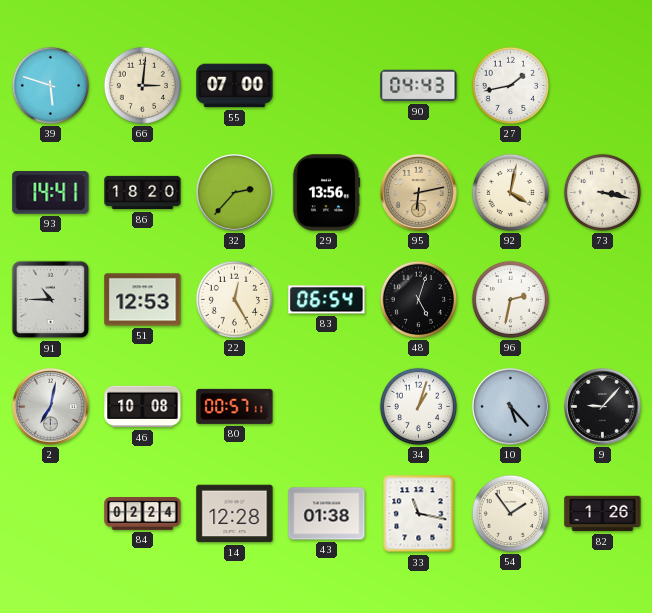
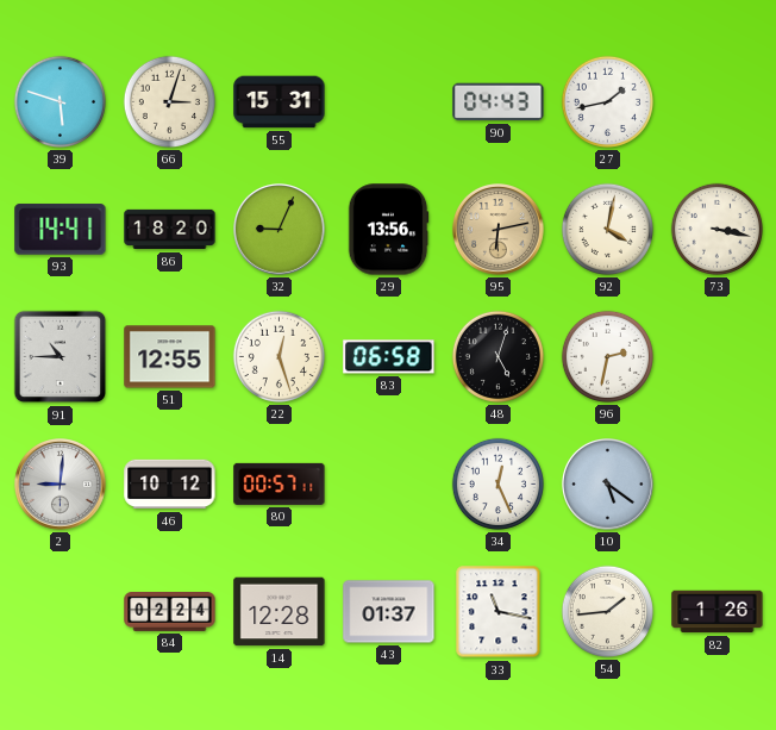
66: 3:01 -> 3:03
55: 07:00 -> 15:31
32: 2:37 -> 9:04
51: 12:53 -> 12:55
22: 12:25 -> 12:27
83: 06:54 -> 06:58
2: 7:02 -> 9:01
46: 10:08 -> 10:12
34: 1:03 -> 12:26
10: 5:23 -> 5:21
9: 9:07 -> none
43: 01:38 -> 01:37
54: 1:54 -> 1:44
